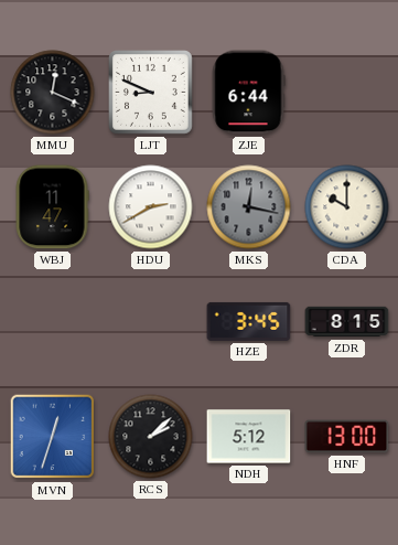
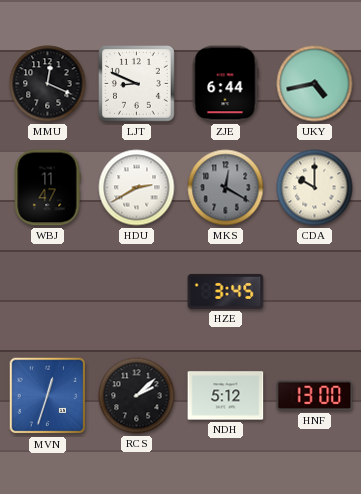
UKY: none -> 4:43
MKS: 12:17 -> 12:20
ZDR: 8:15 -> none
